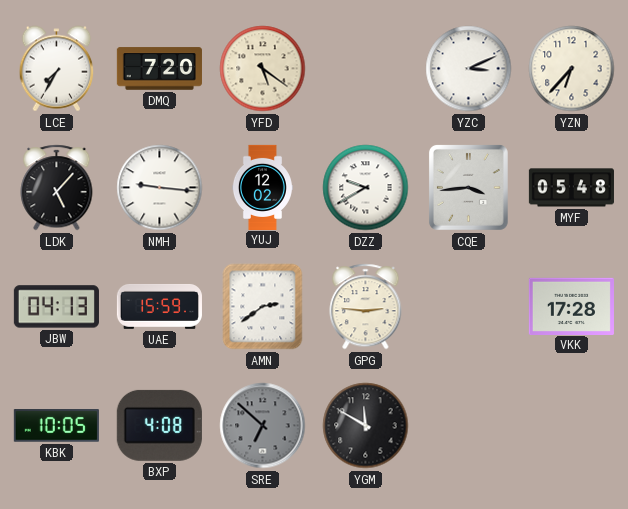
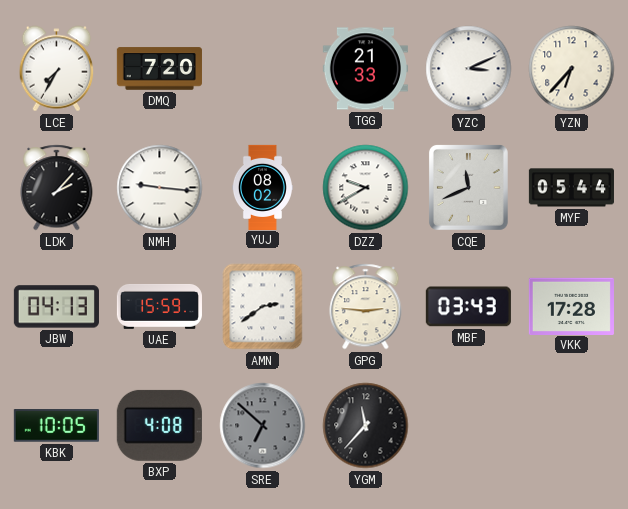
YFD: 5:21 -> none
TGG: none -> 21:33
LDK: 5:07 -> 2:07
YUJ: 12:02 -> 08:02
CQE: 3:44 -> 11:41
MYF: 05:48 -> 05:44
MBF: none -> 03:43
YGM: 11:50 -> 11:37
